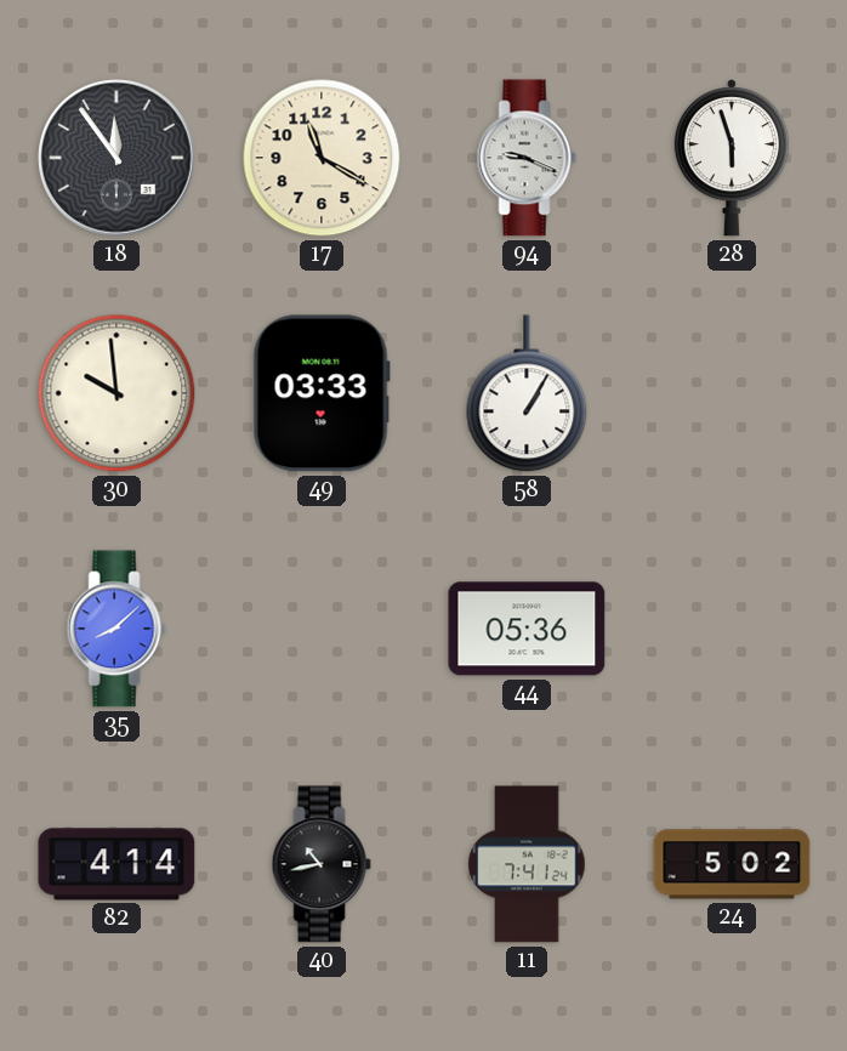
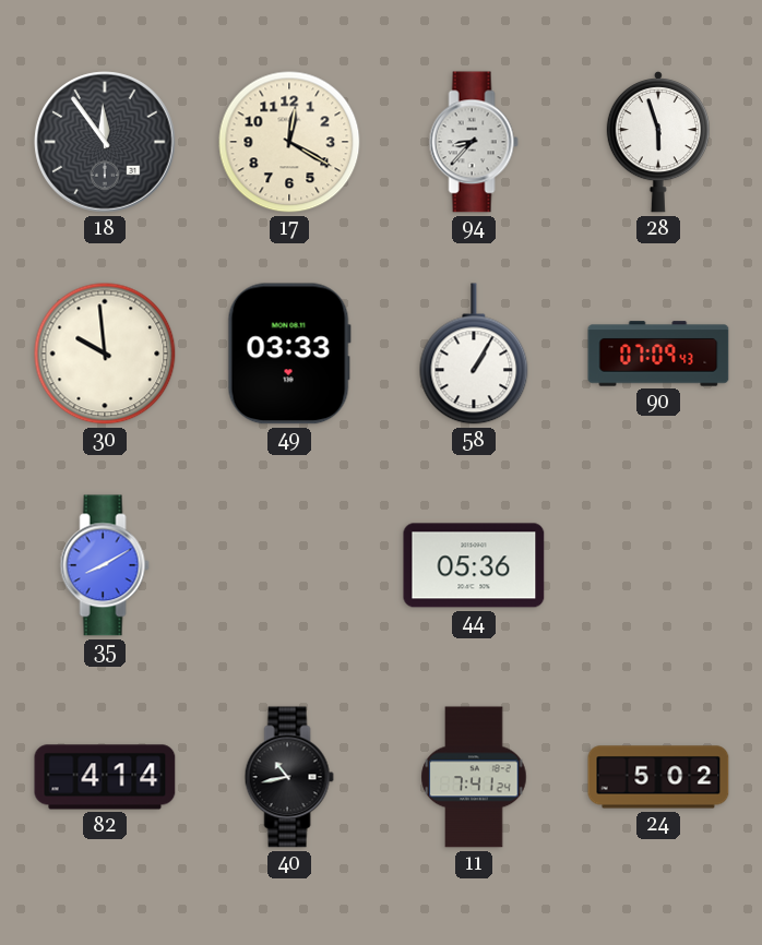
17: 11:20 -> 12:20
94: 9:19 -> 8:37
90: none -> 07:09
35: 8:08 -> 8:10
